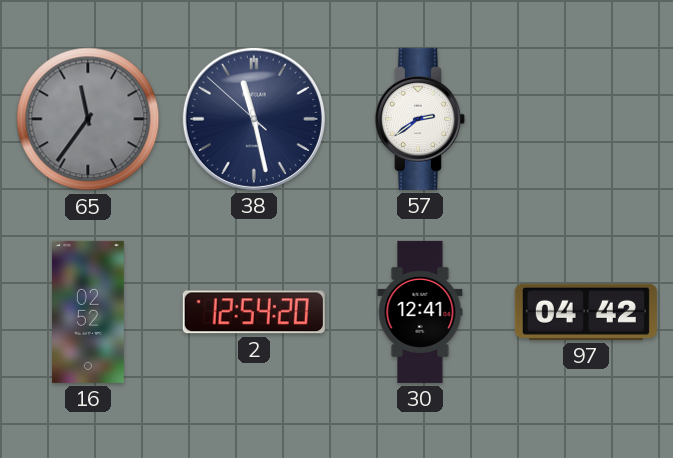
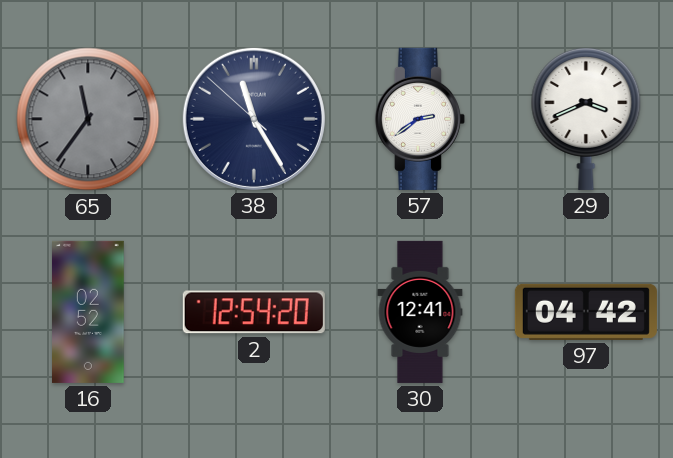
38: 11:27 -> 11:24
29: none -> 3:41
